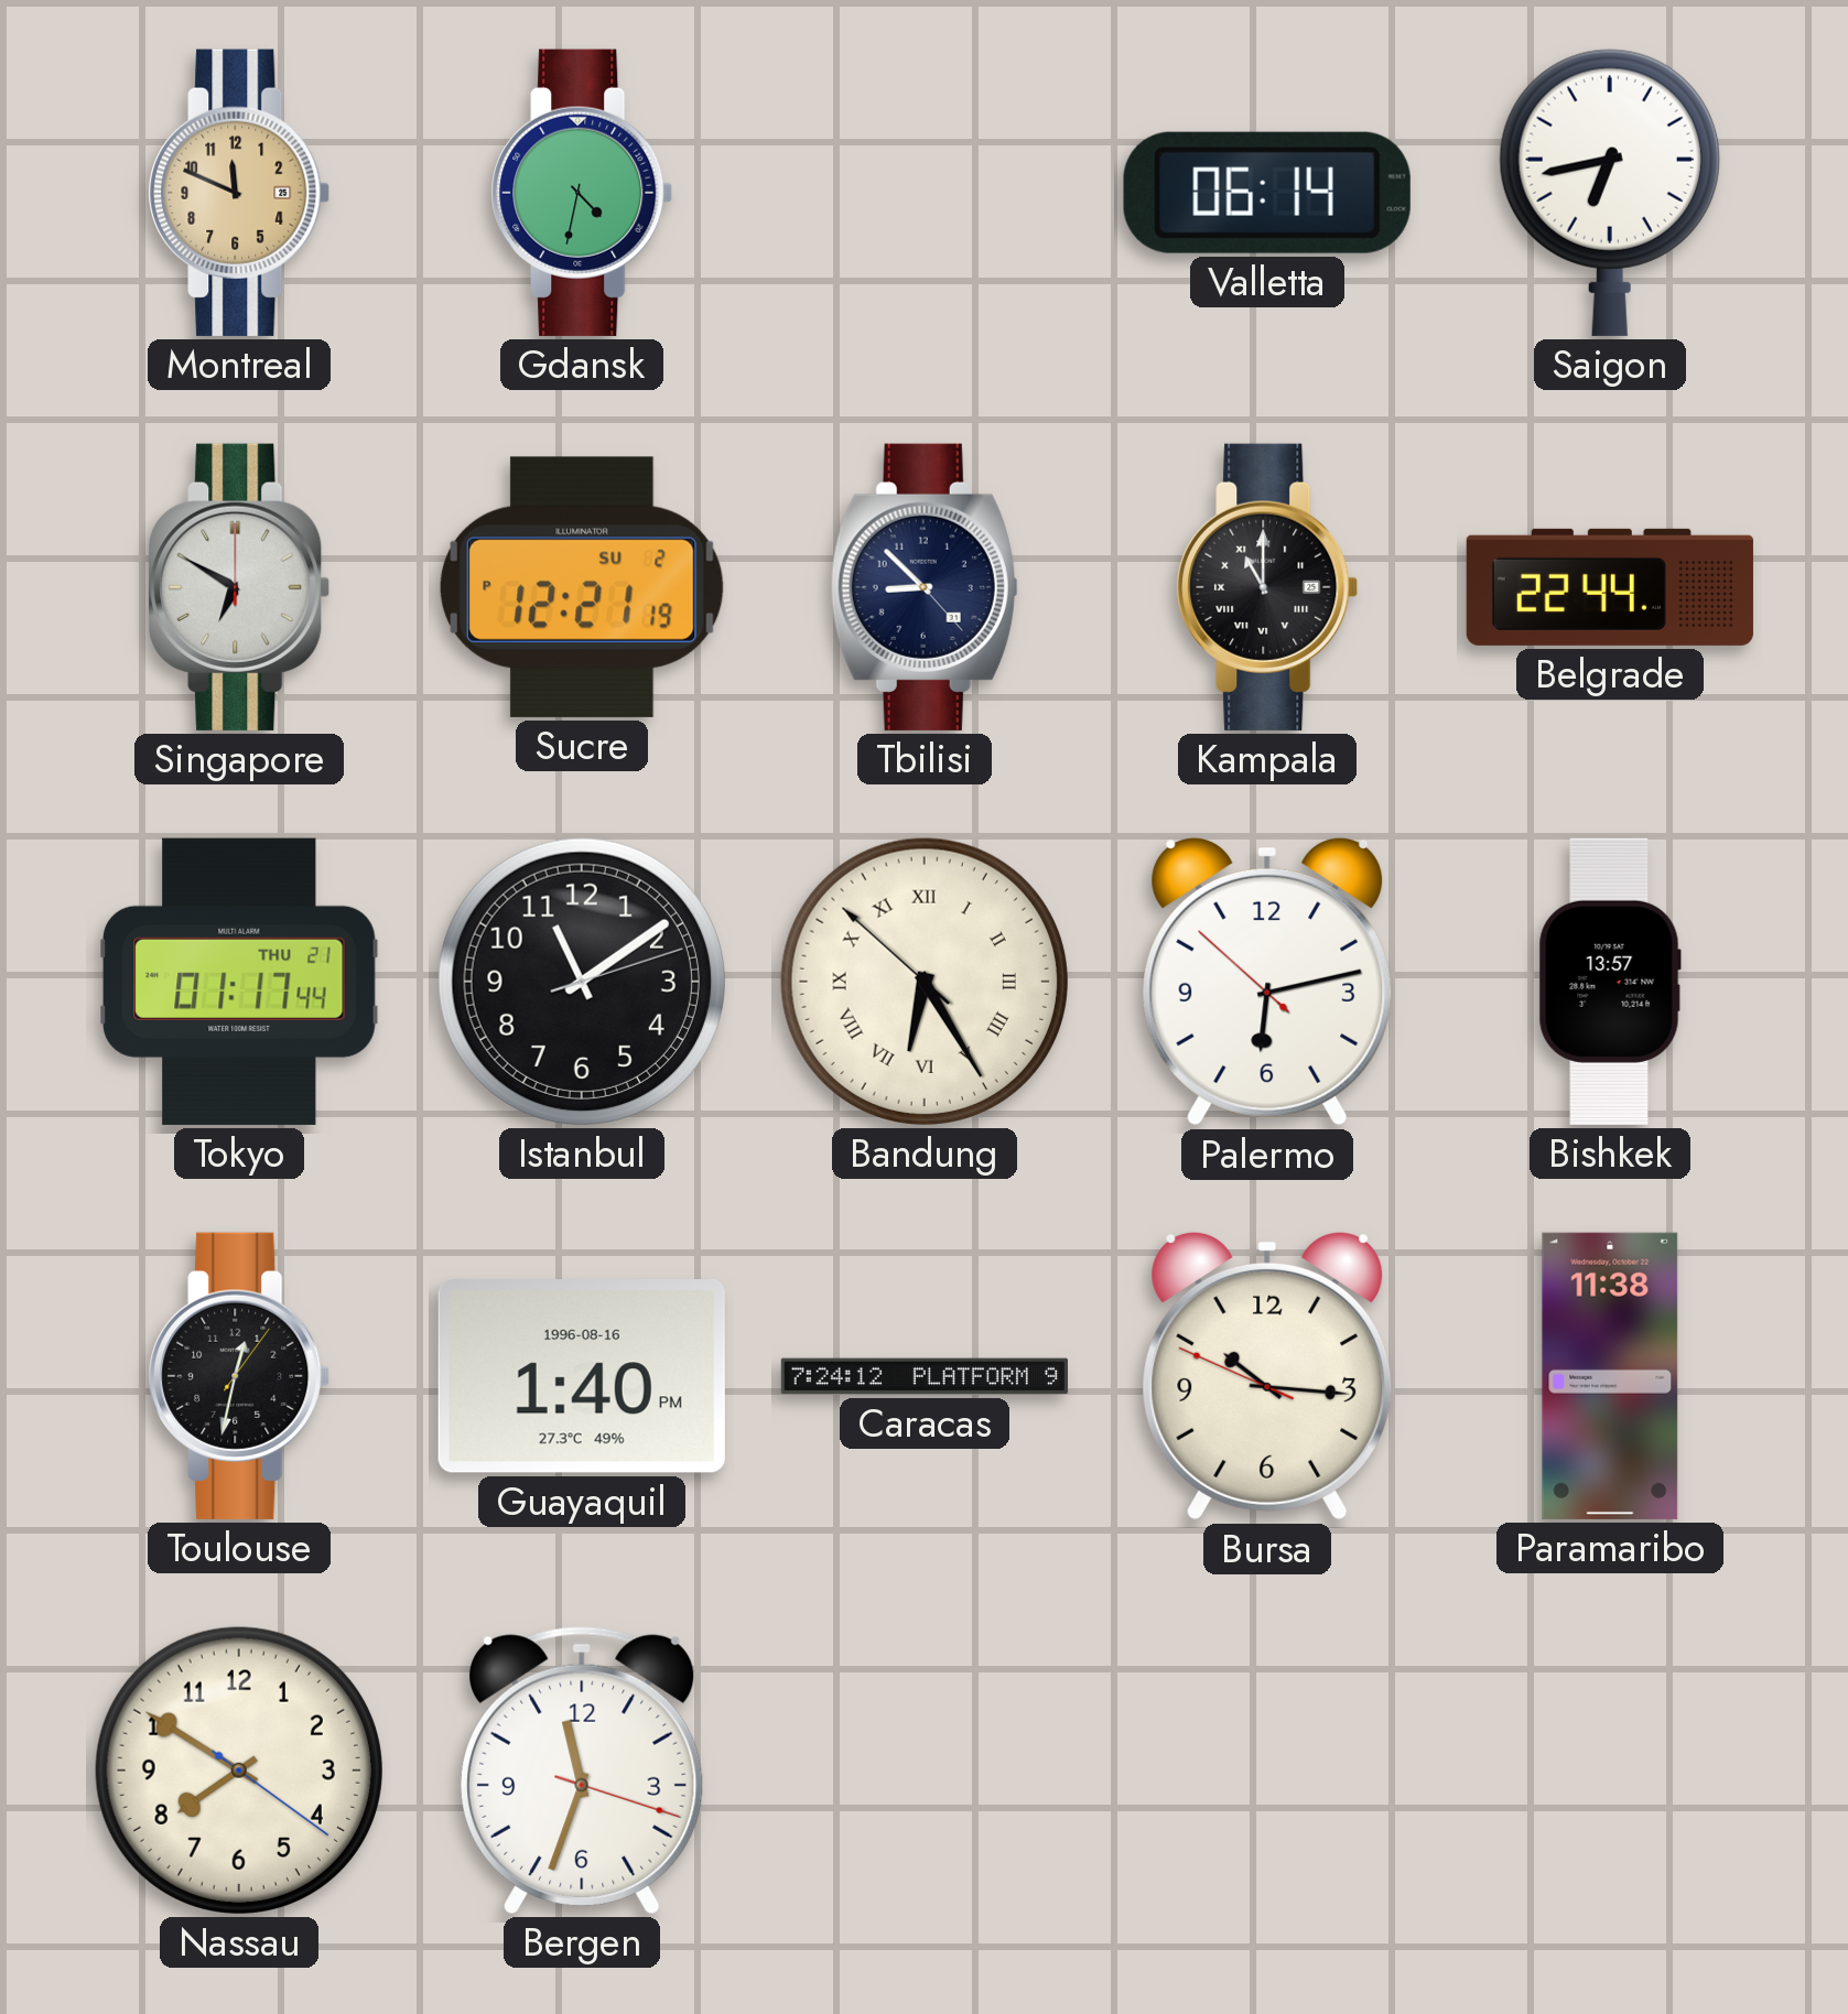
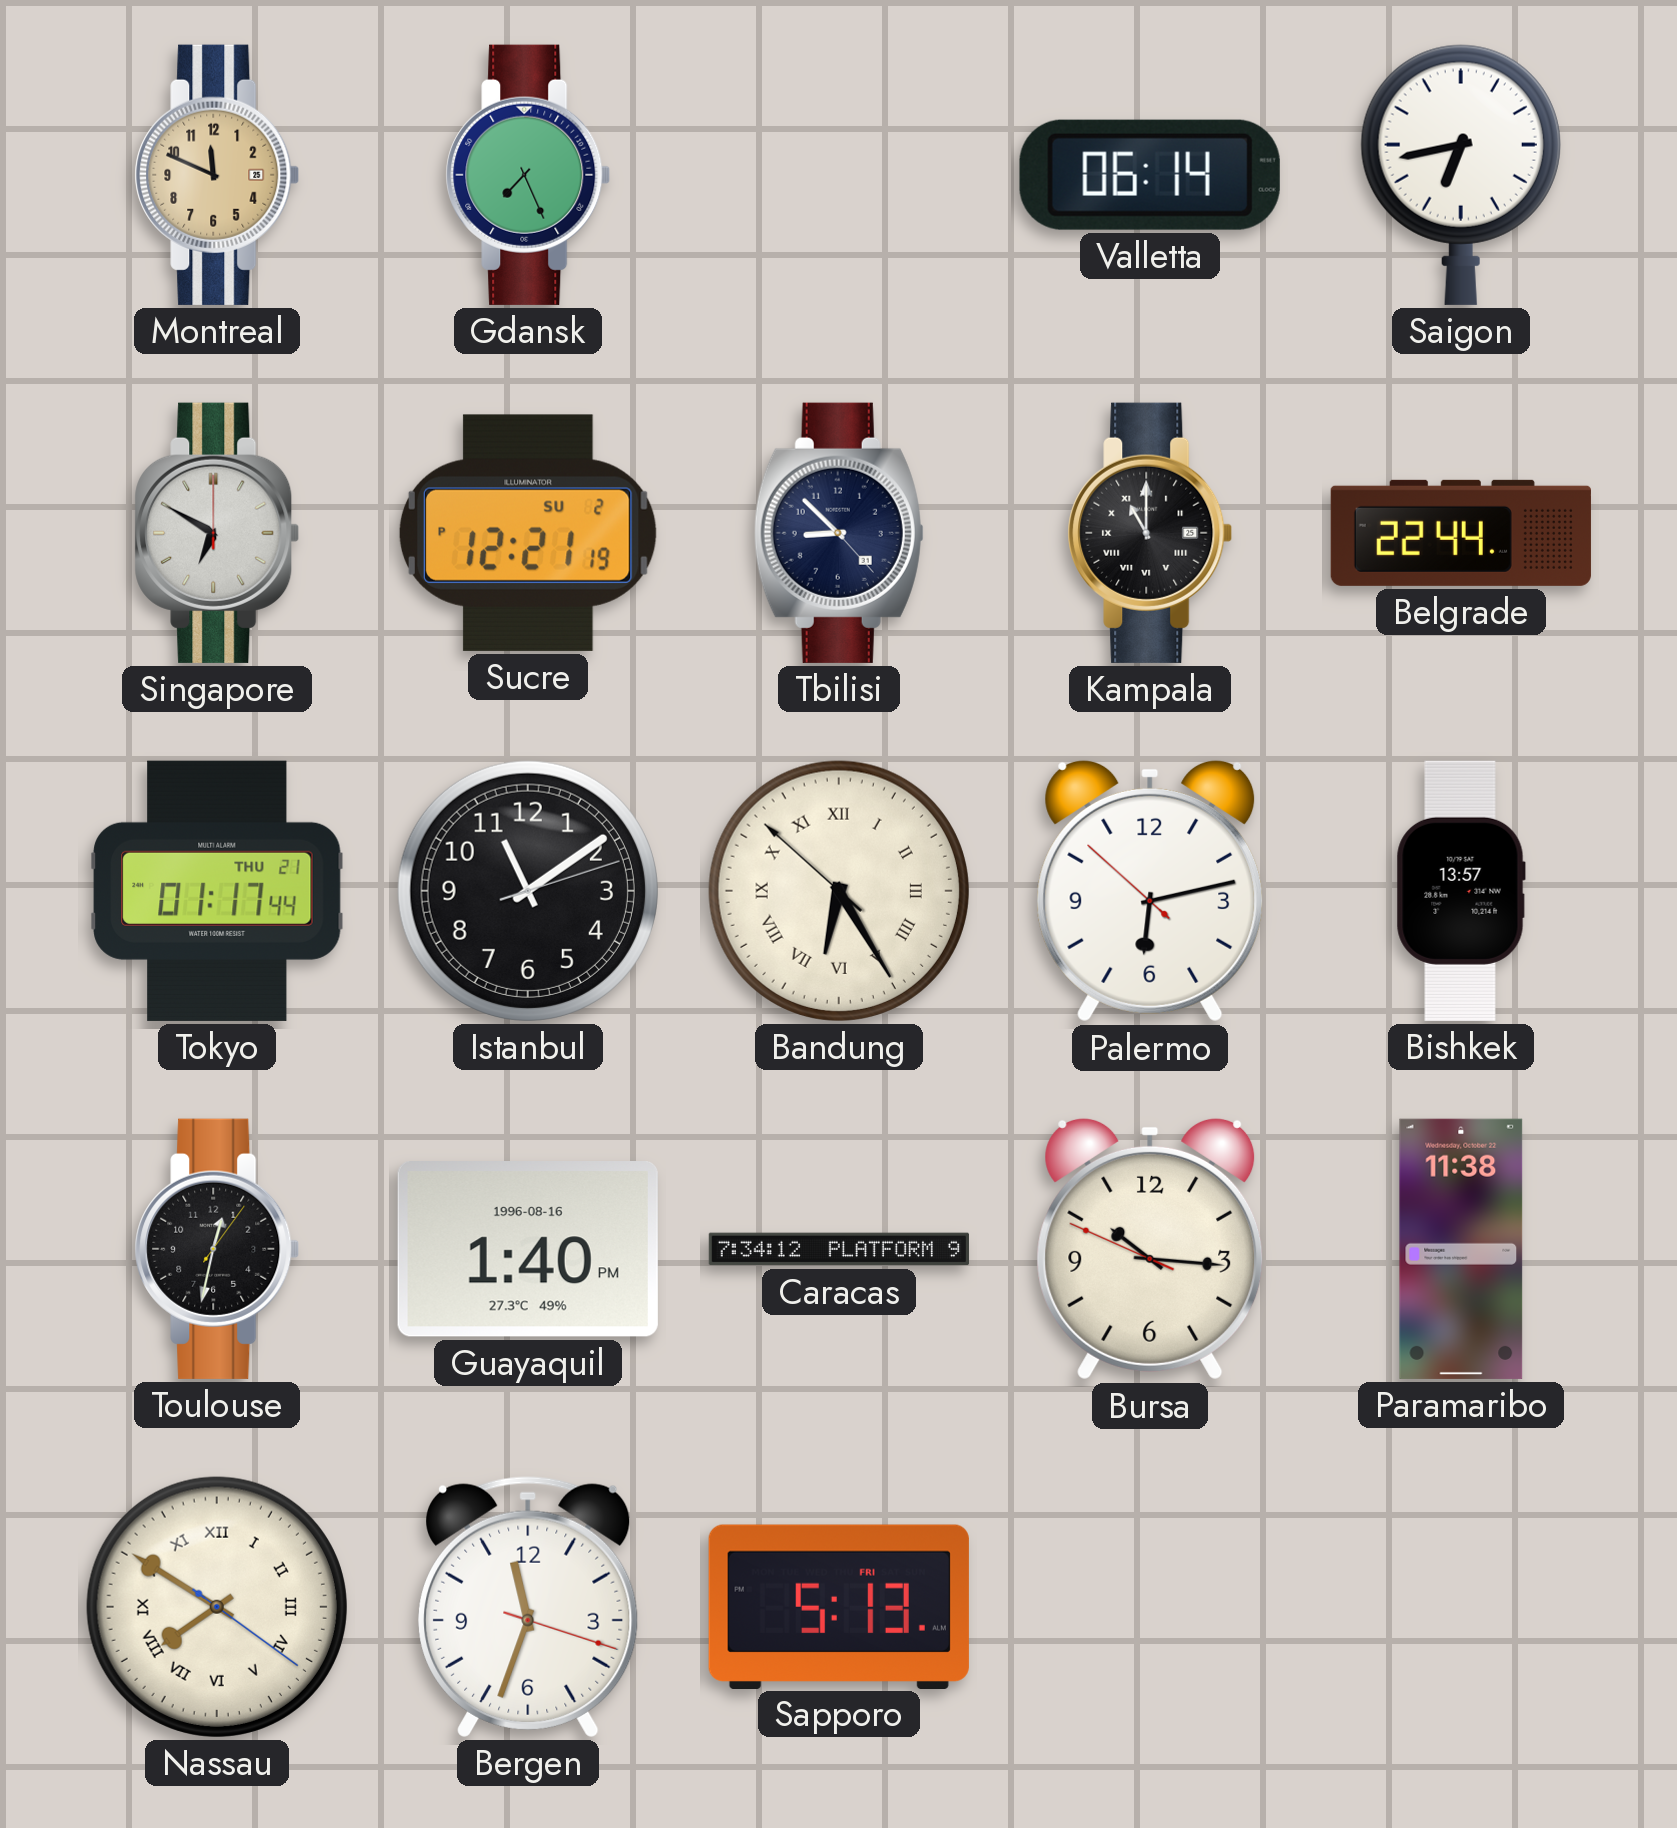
Gdansk: 4:32 -> 7:26
Caracas: 7:24 -> 7:34
Nassau numerals: Arabic -> Roman
Sapporo: none -> 5:13
